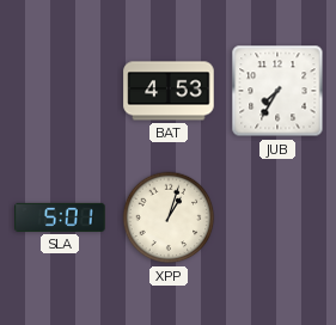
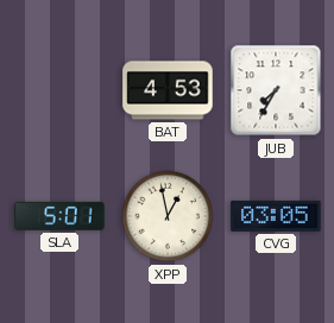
XPP: 1:03 -> 12:58
CVG: none -> 03:05
